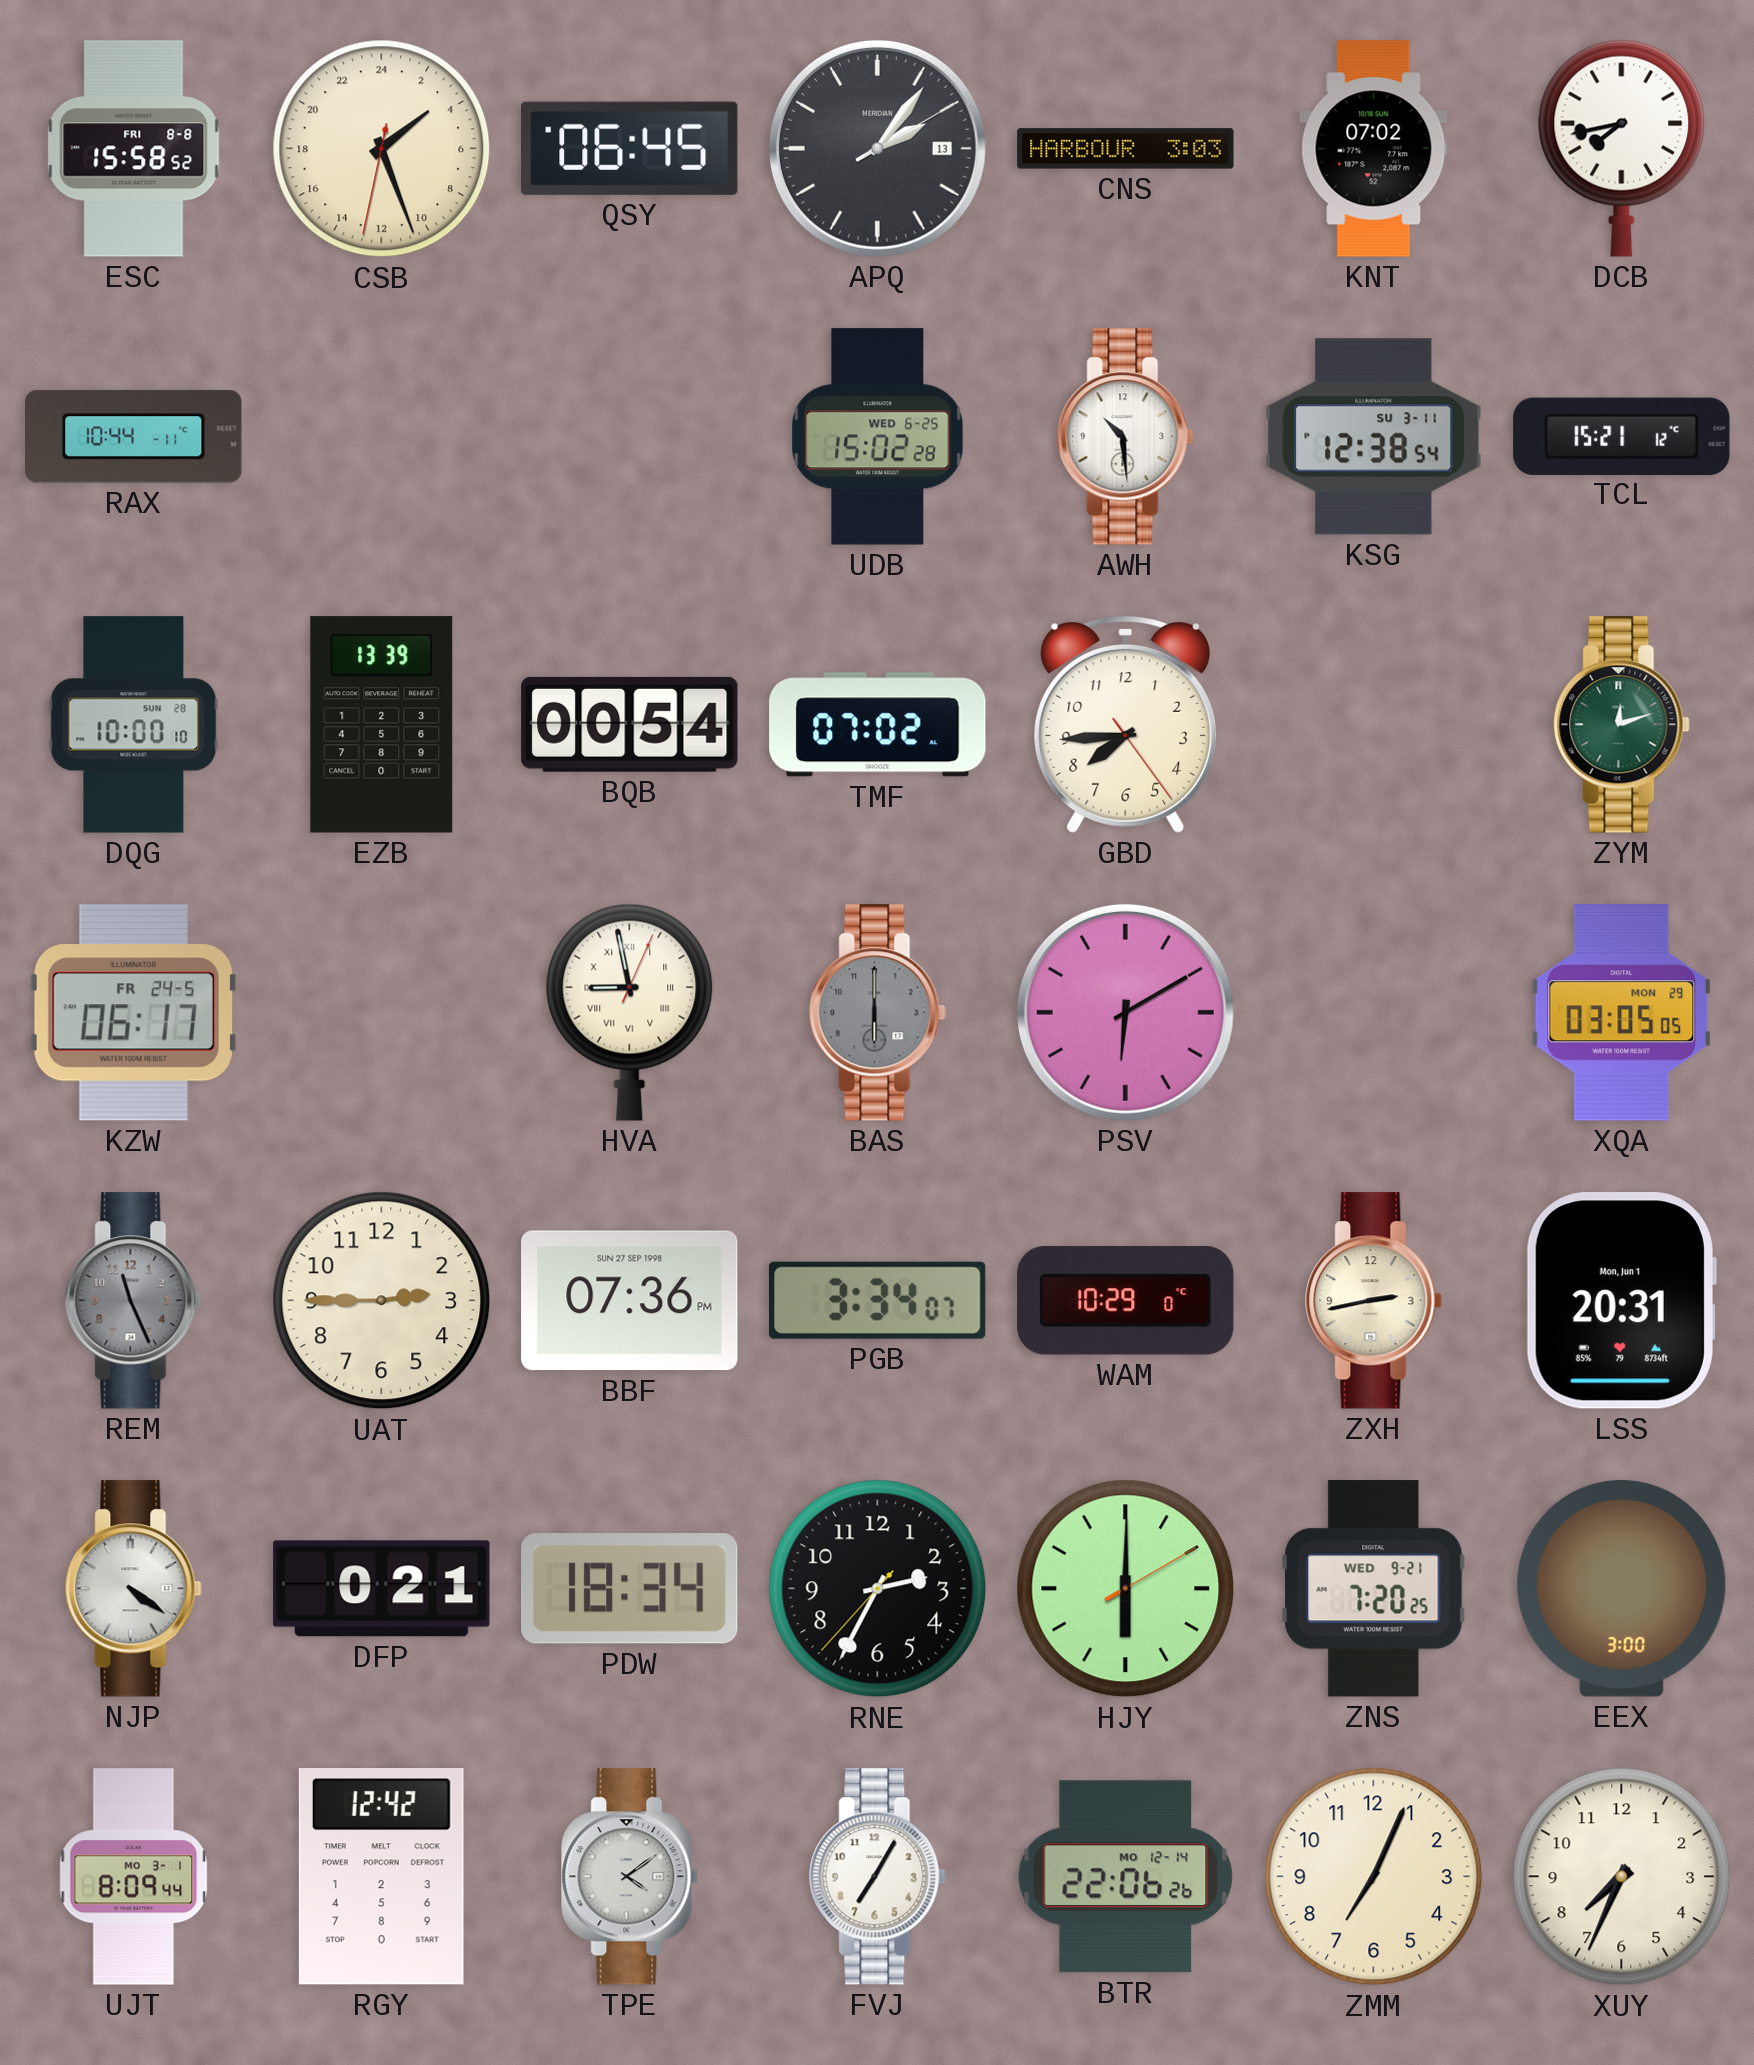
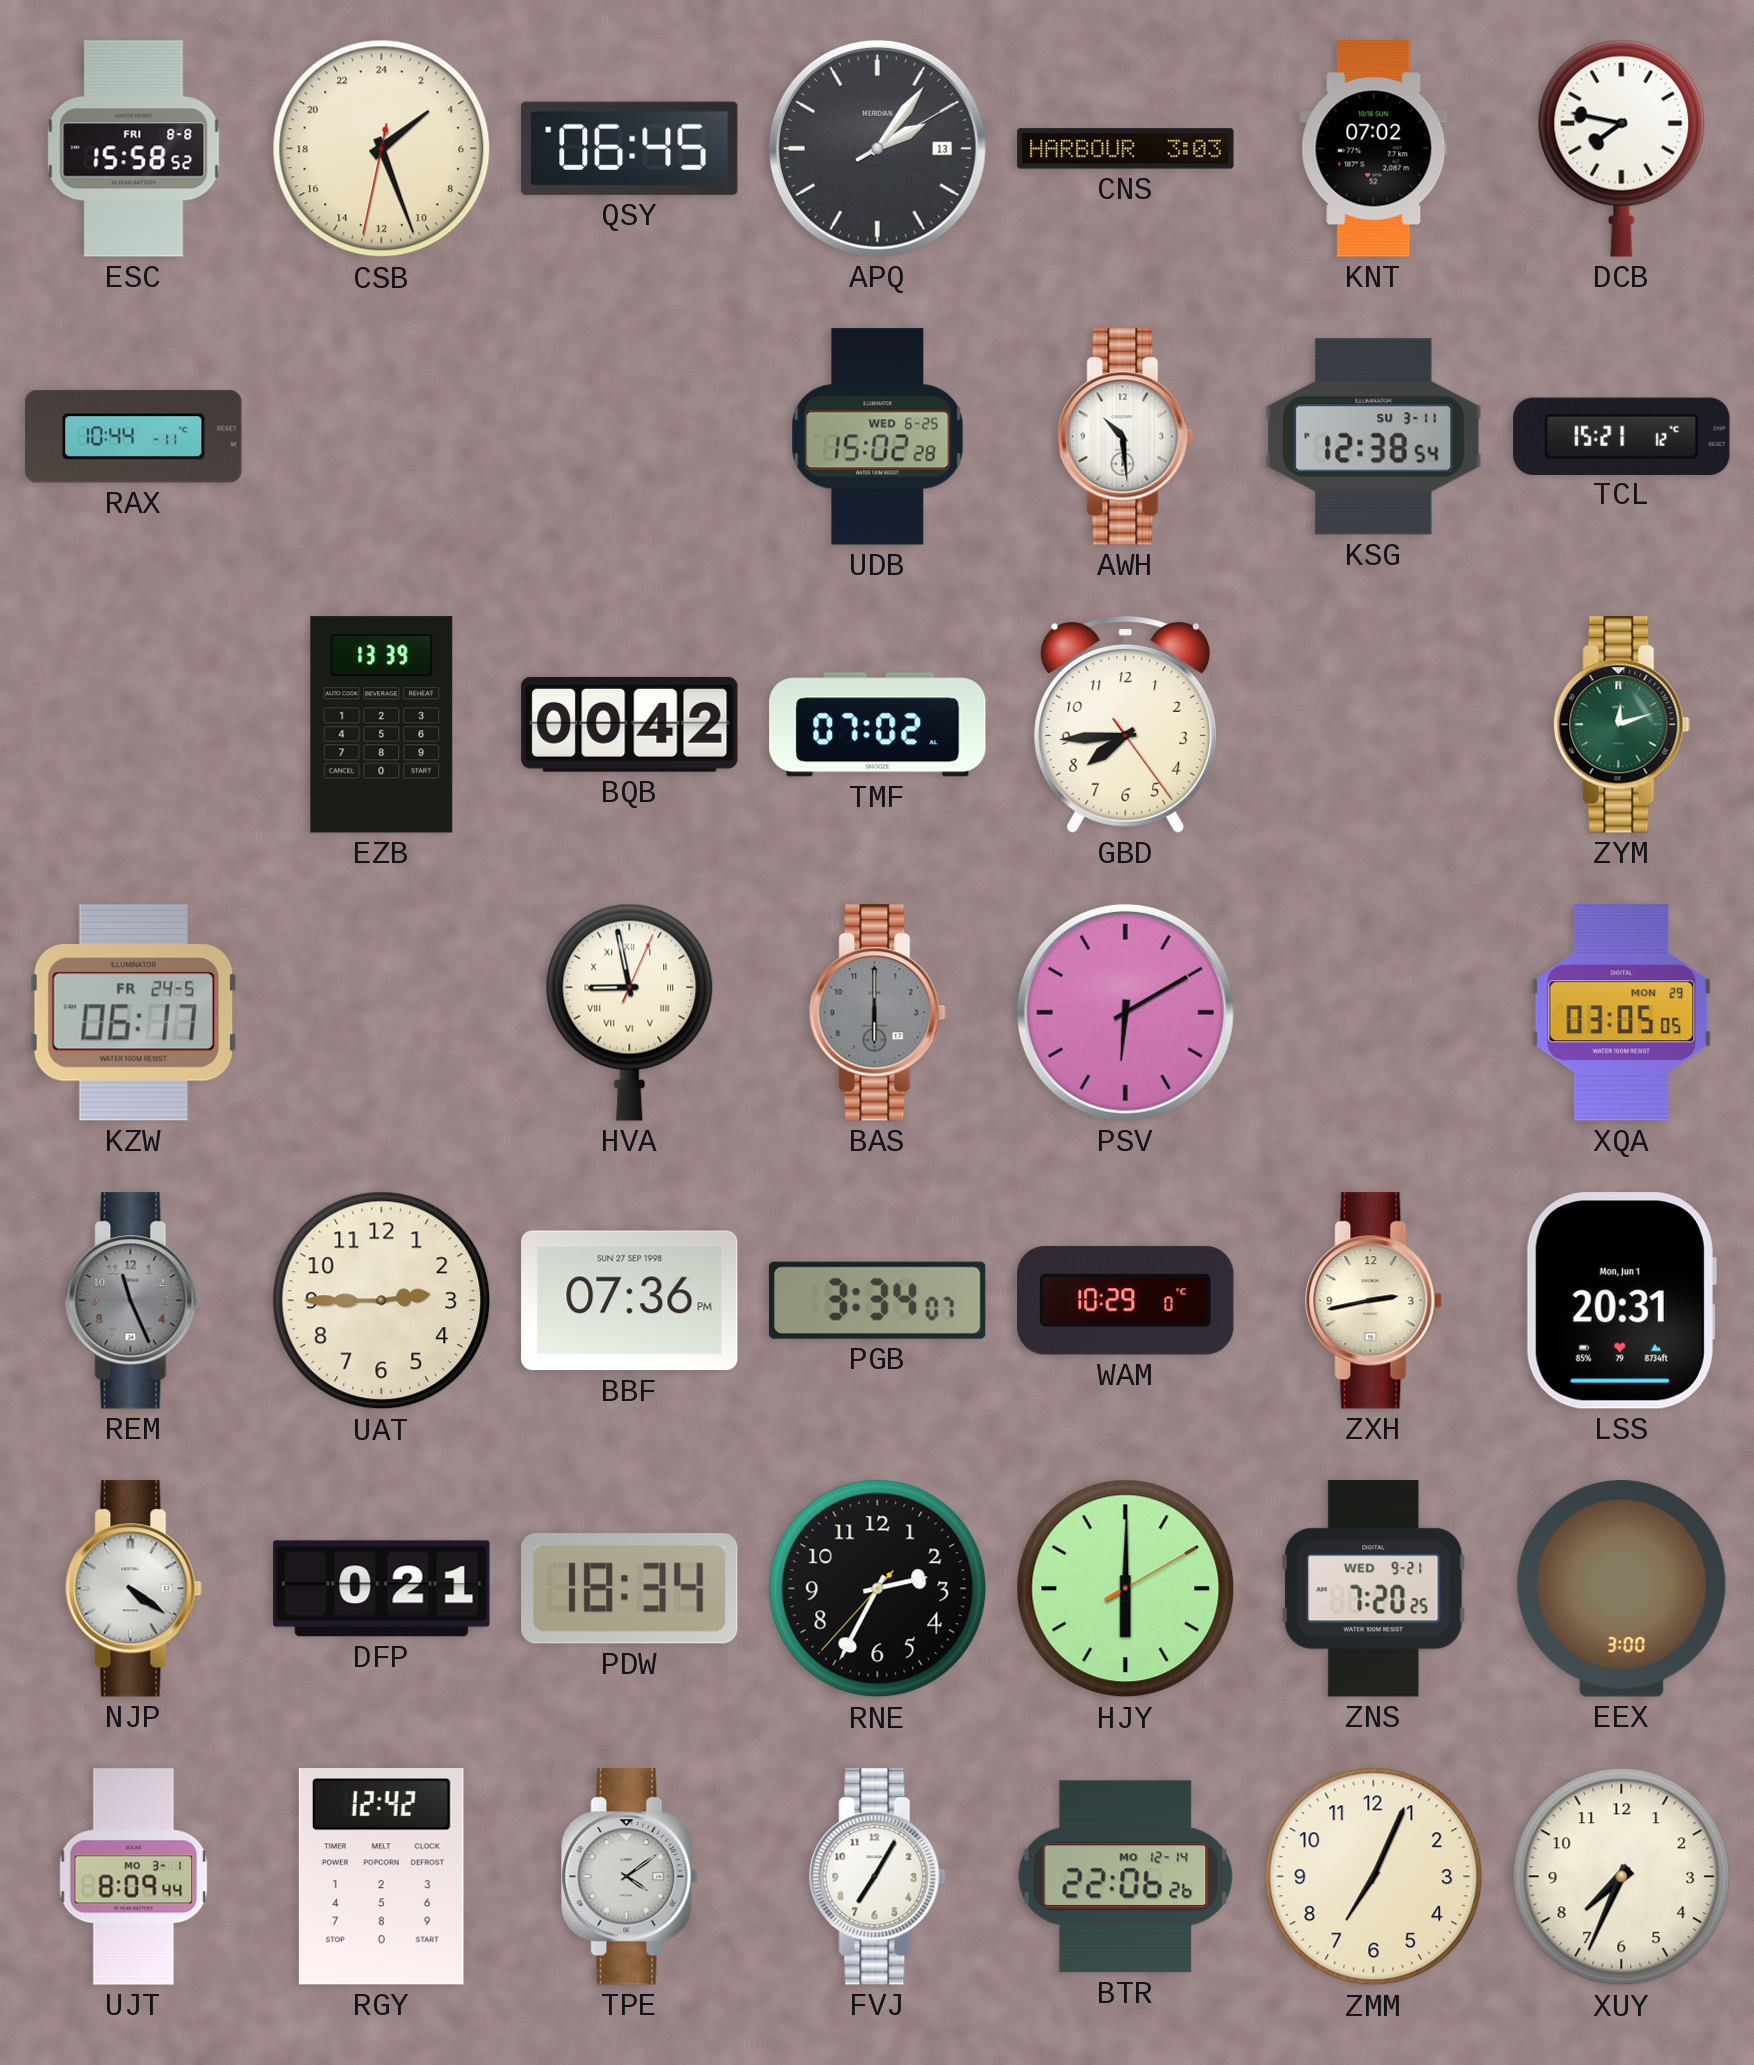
DCB: 7:43 -> 7:47
DQG: 10:00 -> none
BQB: 00:54 -> 00:42
